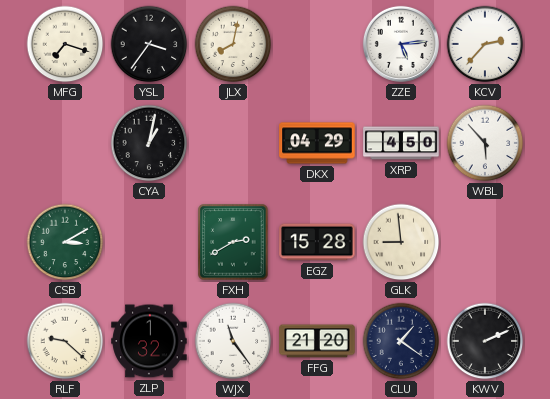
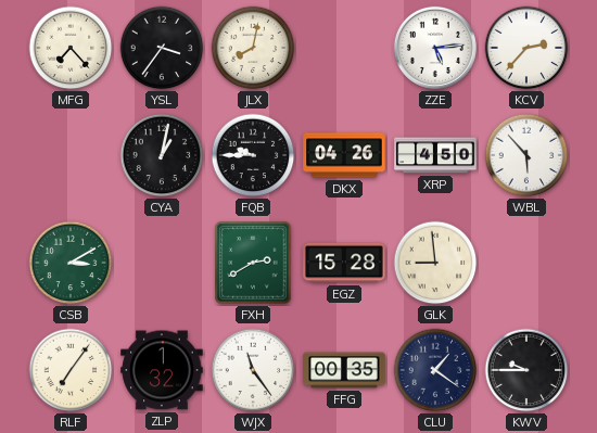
MFG: 7:18 -> 7:23
FQB: none -> 9:45
DKX: 04:29 -> 04:26
RLF: 9:22 -> 7:06
FFG: 21:20 -> 00:35
KWV: 2:11 -> 9:45
